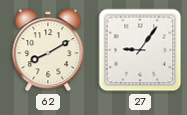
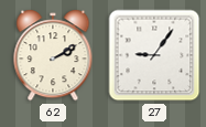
62: 8:10 -> 2:10
